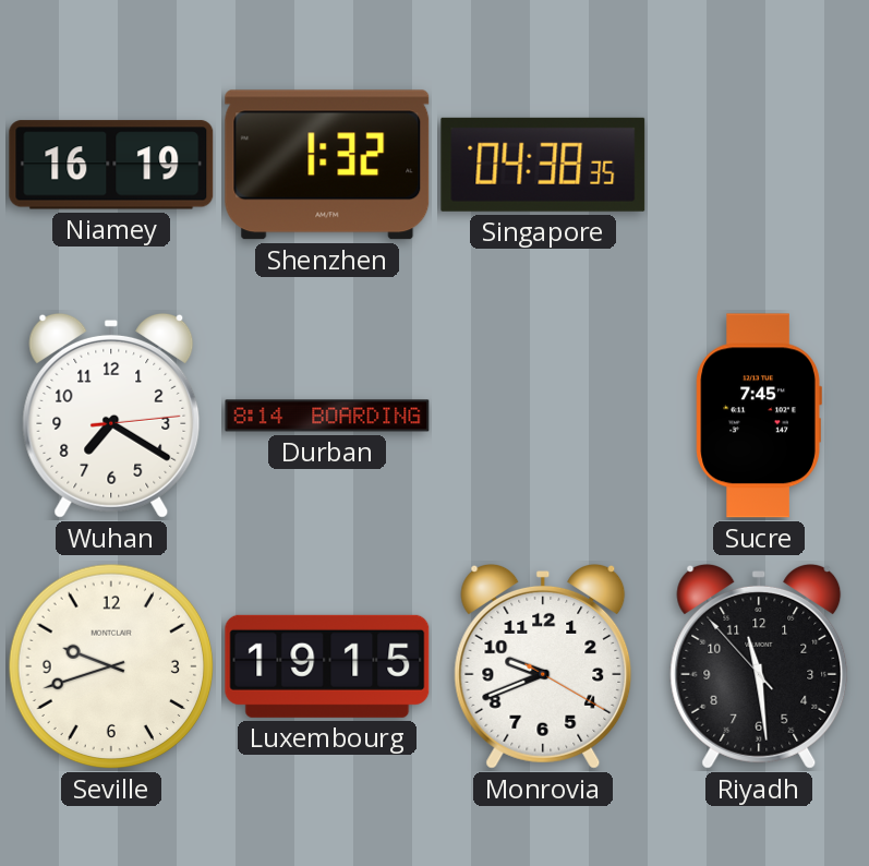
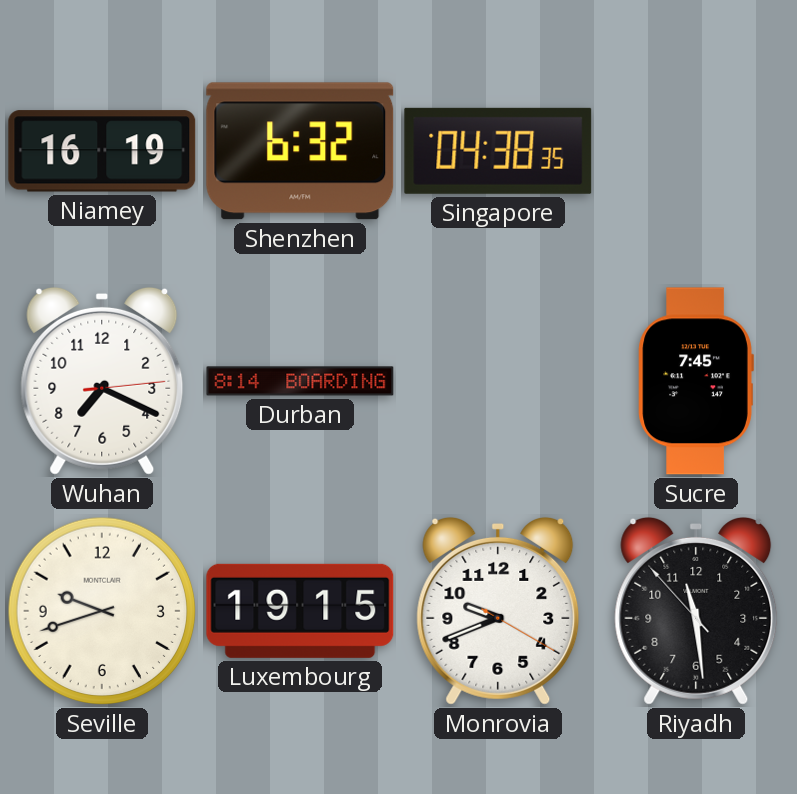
Shenzhen: 1:32 -> 6:32
Wuhan: 7:20 -> 7:19
